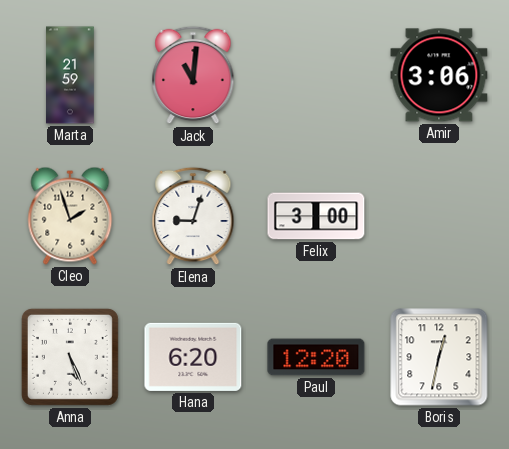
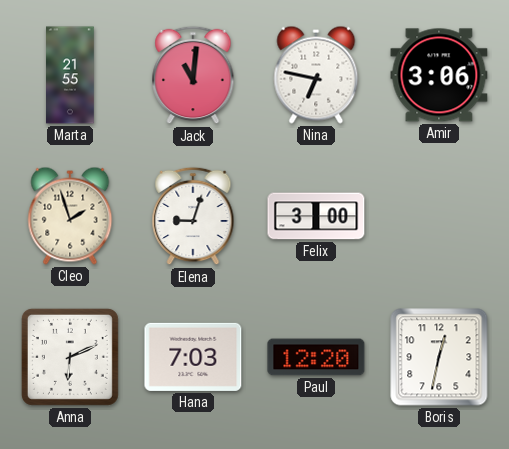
Marta: 21:59 -> 21:55
Nina: none -> 6:47
Anna: 5:26 -> 6:11
Hana: 6:20 -> 7:03
